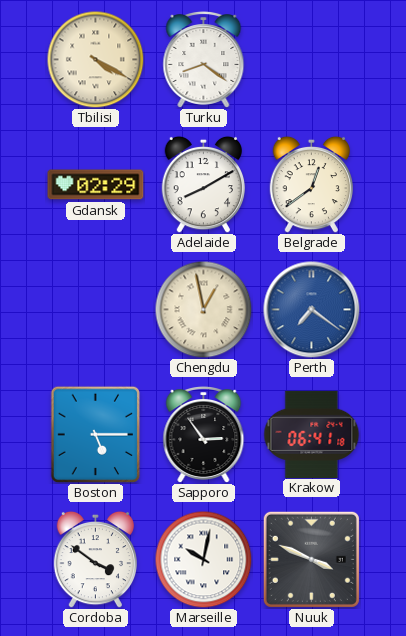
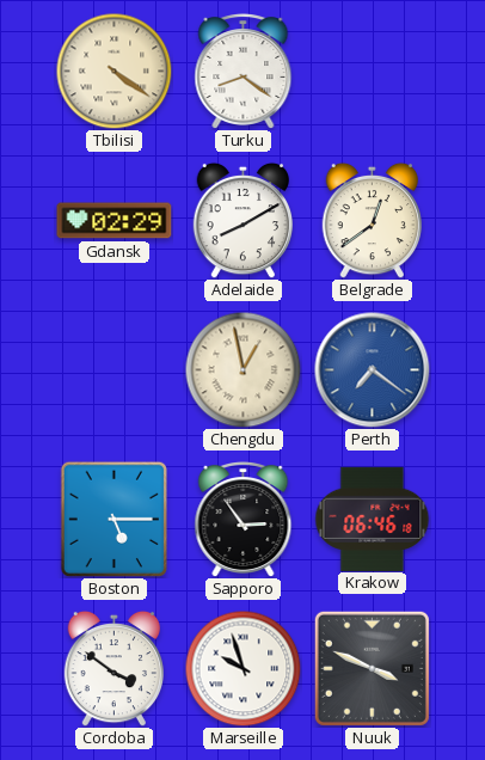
Tbilisi: 4:20 -> 4:21
Krakow: 06:41 -> 06:46
Marseille: 10:02 -> 9:57
